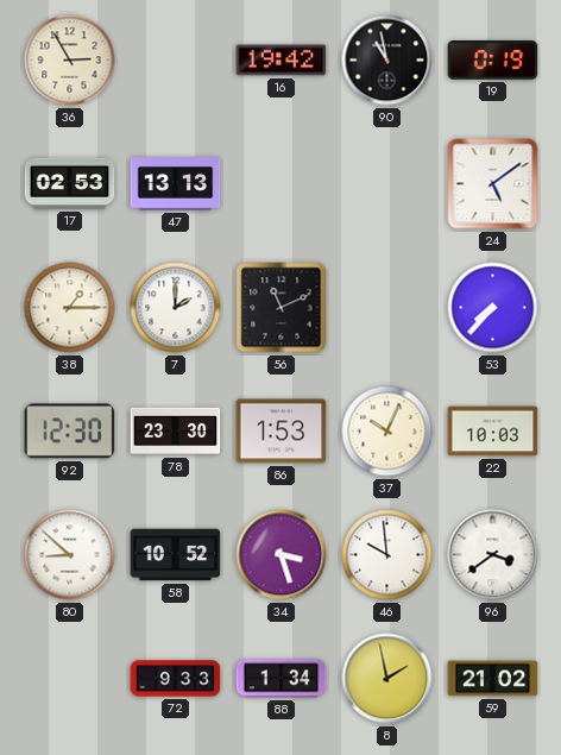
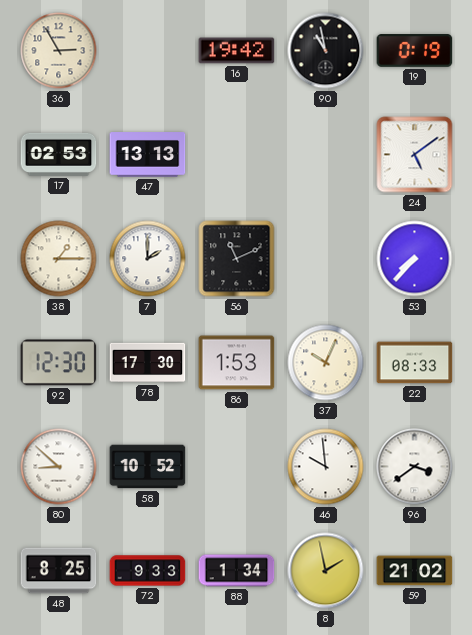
78: 23:30 -> 17:30
22: 10:03 -> 08:33
34: 3:27 -> none
48: none -> 8:25
